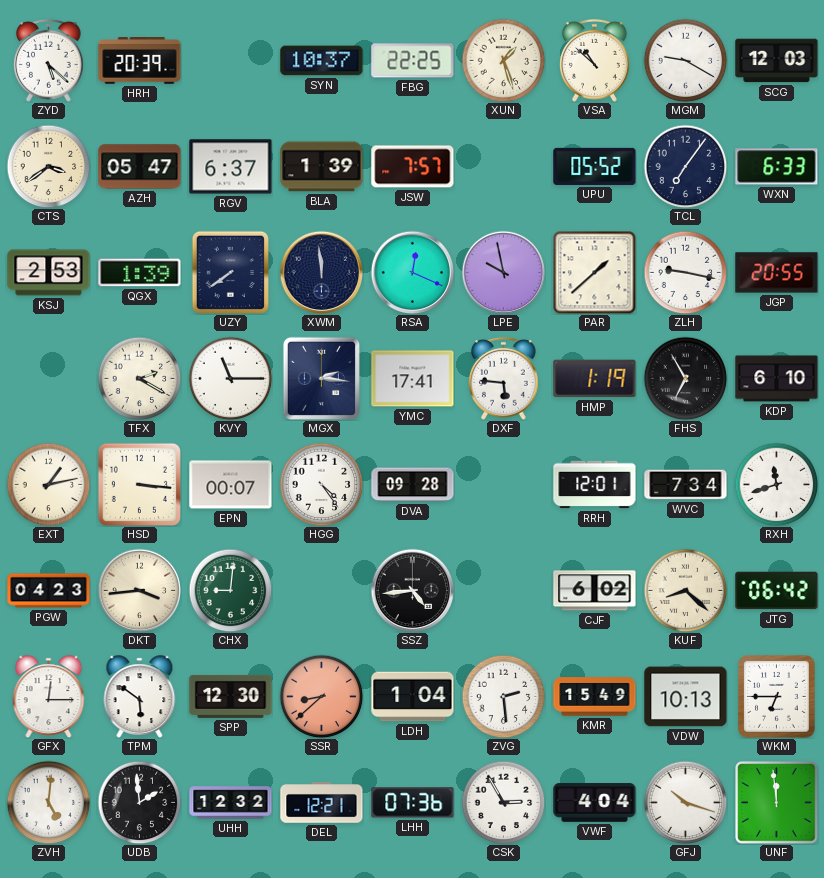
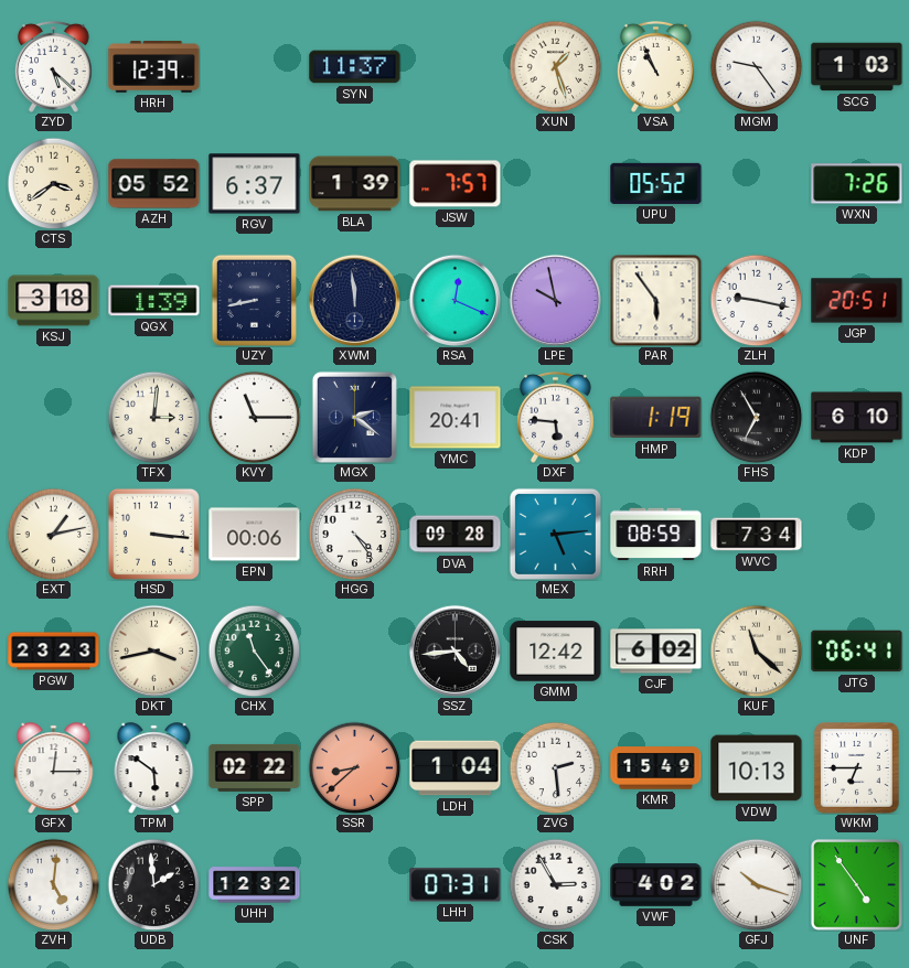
HRH: 20:39 -> 12:39
SYN: 10:37 -> 11:37
FBG: 22:25 -> none
VSA: 10:52 -> 10:56
MGM: 9:20 -> 9:24
SCG: 12:03 -> 1:03
AZH: 05:47 -> 05:52
TCL: 7:06 -> none
WXN: 6:33 -> 7:26
KSJ: 2:53 -> 3:18
UZY: 7:39 -> 8:43
PAR: 1:38 -> 5:54
JGP: 20:55 -> 20:51
TFX: 2:20 -> 3:01
MGX: 2:16 -> 2:21
YMC: 17:41 -> 20:41
EPN: 00:07 -> 00:06
MEX: none -> 5:14
RRH: 12:01 -> 08:59
RXH: 11:42 -> none
PGW: 04:23 -> 23:23
DKT: 3:44 -> 3:43
CHX: 9:01 -> 11:24
GMM: none -> 12:42
KUF: 8:22 -> 11:22
JTG: 06:42 -> 06:41
SPP: 12:30 -> 02:22
DEL: 12:21 -> none
LHH: 07:36 -> 07:31
VWF: 4:04 -> 4:02
UNF: 11:59 -> 4:54
